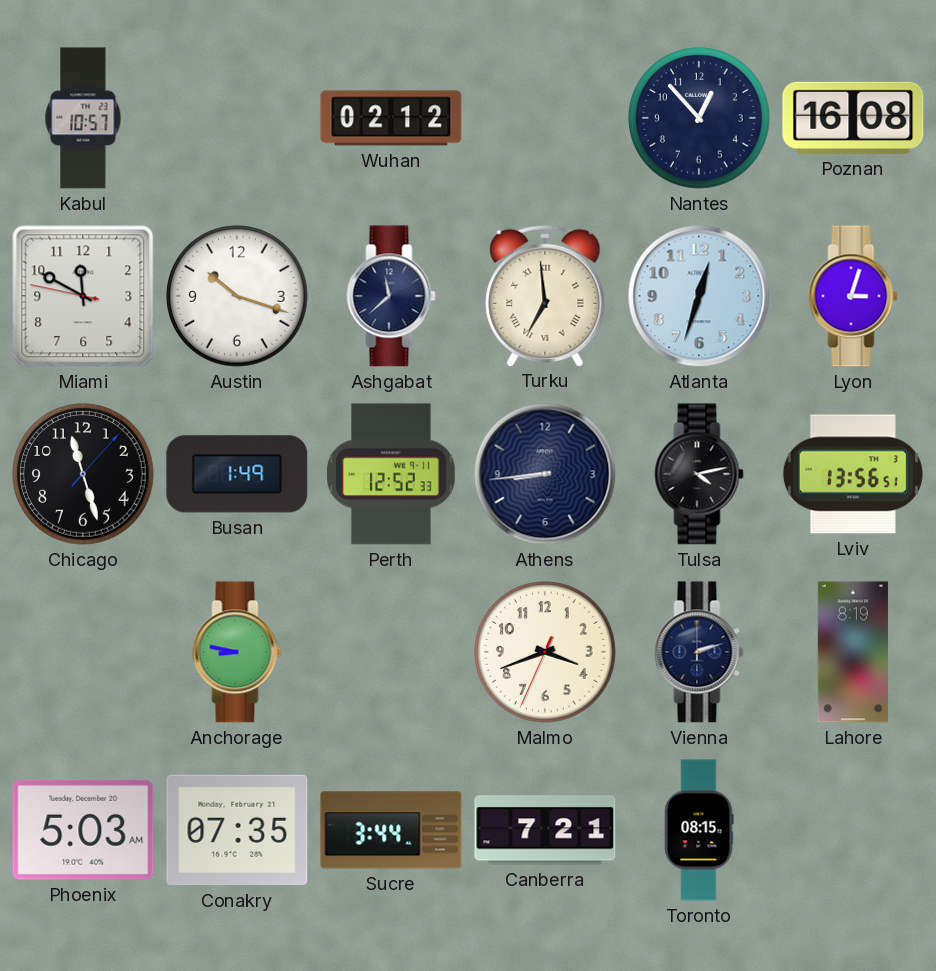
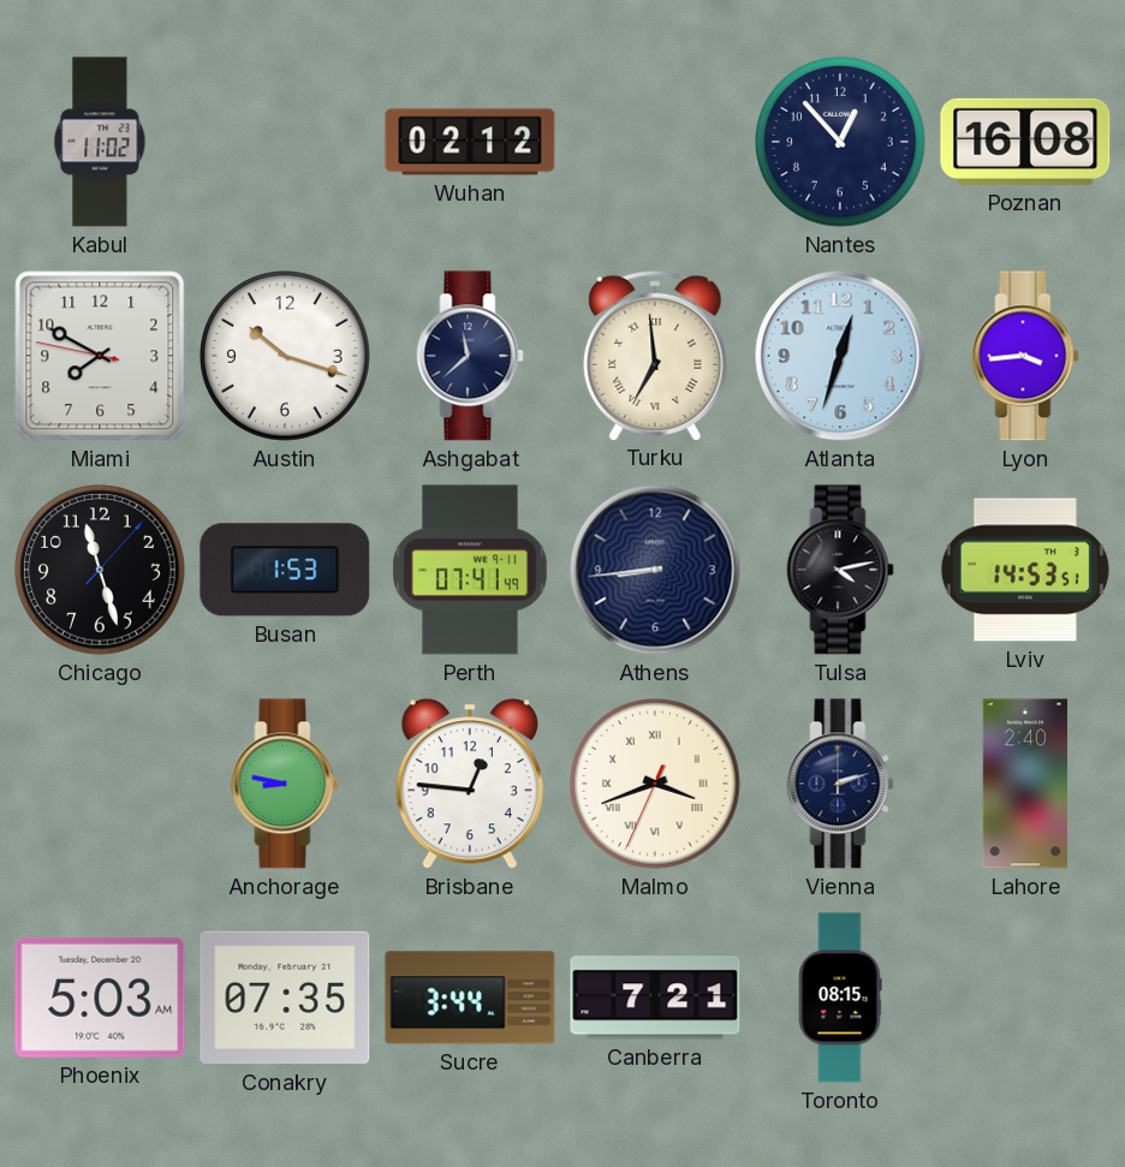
Kabul: 10:57 -> 11:02
Miami: 11:49 -> 7:49
Lyon: 3:03 -> 3:44
Busan: 1:49 -> 1:53
Perth: 12:52 -> 07:41
Lviv: 13:56 -> 14:53
Brisbane: none -> 12:46
Malmo numerals: Arabic -> Roman
Lahore: 8:19 -> 2:40
